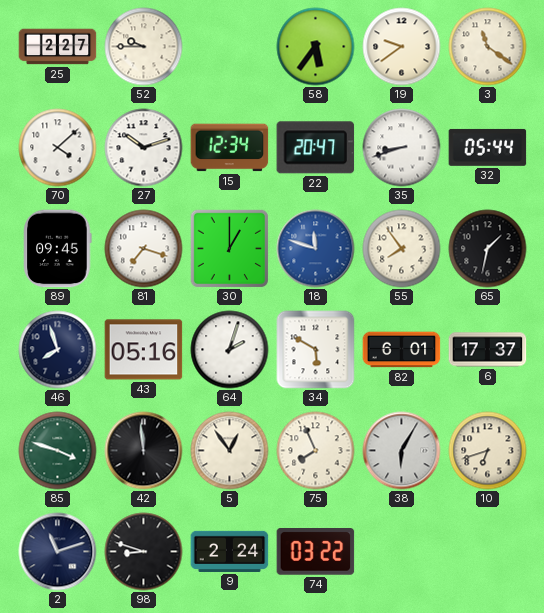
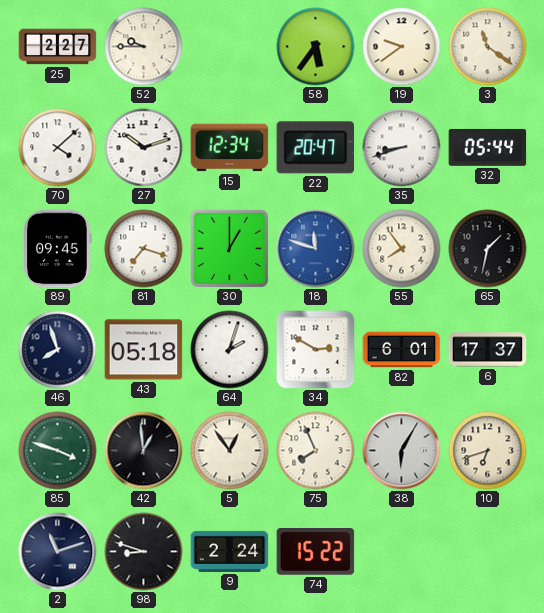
43: 05:16 -> 05:18
34: 5:50 -> 2:50
42: 11:59 -> 12:59
74: 03:22 -> 15:22
